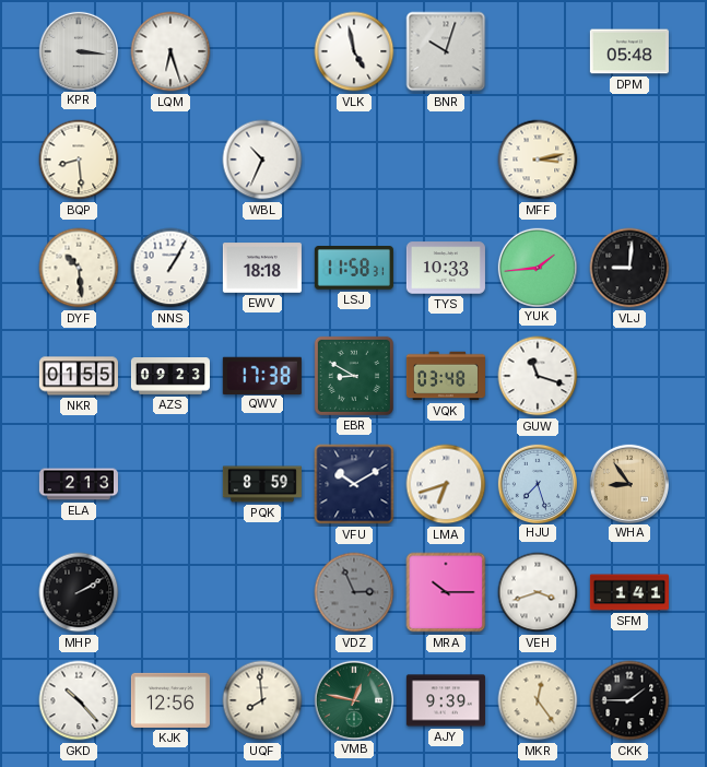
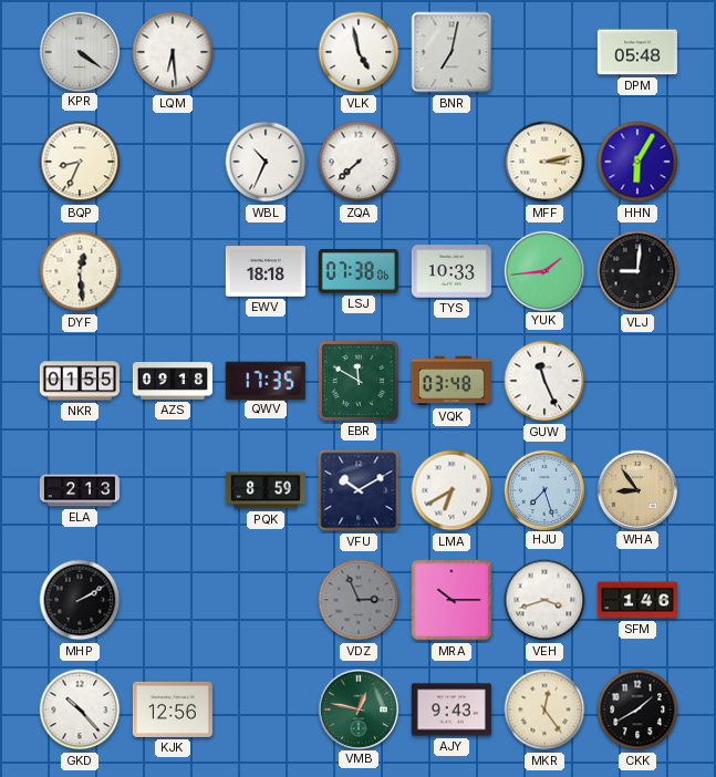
KPR: 3:16 -> 4:21
LQM: 6:27 -> 6:29
BNR: 10:03 -> 7:02
BQP: 8:29 -> 8:34
ZQA: none -> 7:38
HHN: none -> 6:05
DYF: 10:29 -> 12:29
NNS: 1:05 -> none
LSJ: 11:58 -> 07:38
AZS: 09:23 -> 09:18
QWV: 17:38 -> 17:35
EBR: 8:50 -> 11:50
GUW: 11:18 -> 11:26
LMA: 6:42 -> 6:40
SFM: 1:41 -> 1:46
UQF: 7:59 -> none
AJY: 9:39 -> 9:43
CKK: 1:45 -> 1:40
